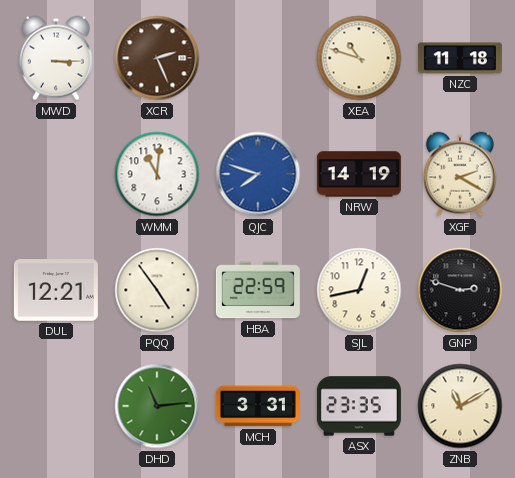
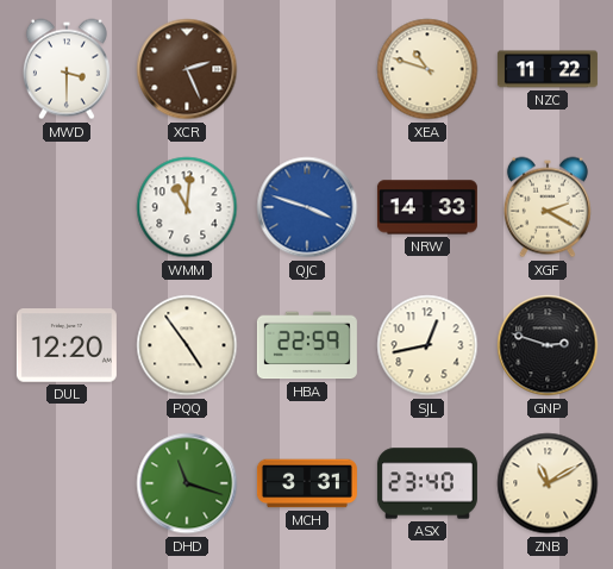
MWD: 3:15 -> 3:30
NZC: 11:18 -> 11:22
QJC: 7:48 -> 3:48
NRW: 14:19 -> 14:33
DUL: 12:21 -> 12:20
DHD: 11:14 -> 11:18
ASX: 23:35 -> 23:40
